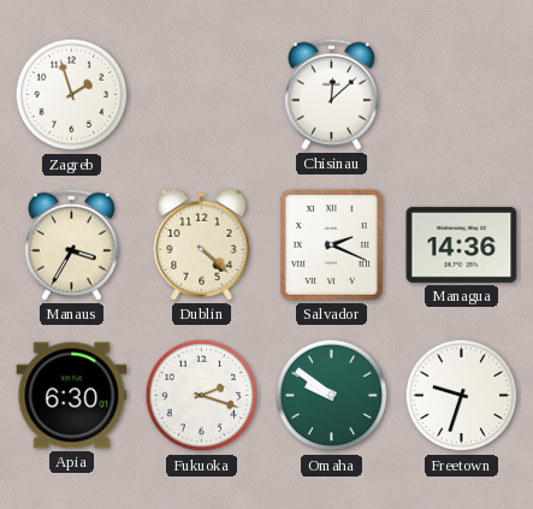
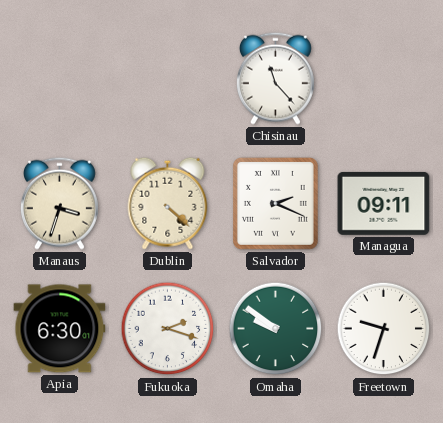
Zagreb: 1:57 -> none
Chisinau: 12:08 -> 11:23
Manaus: 3:35 -> 3:33
Managua: 14:36 -> 09:11
